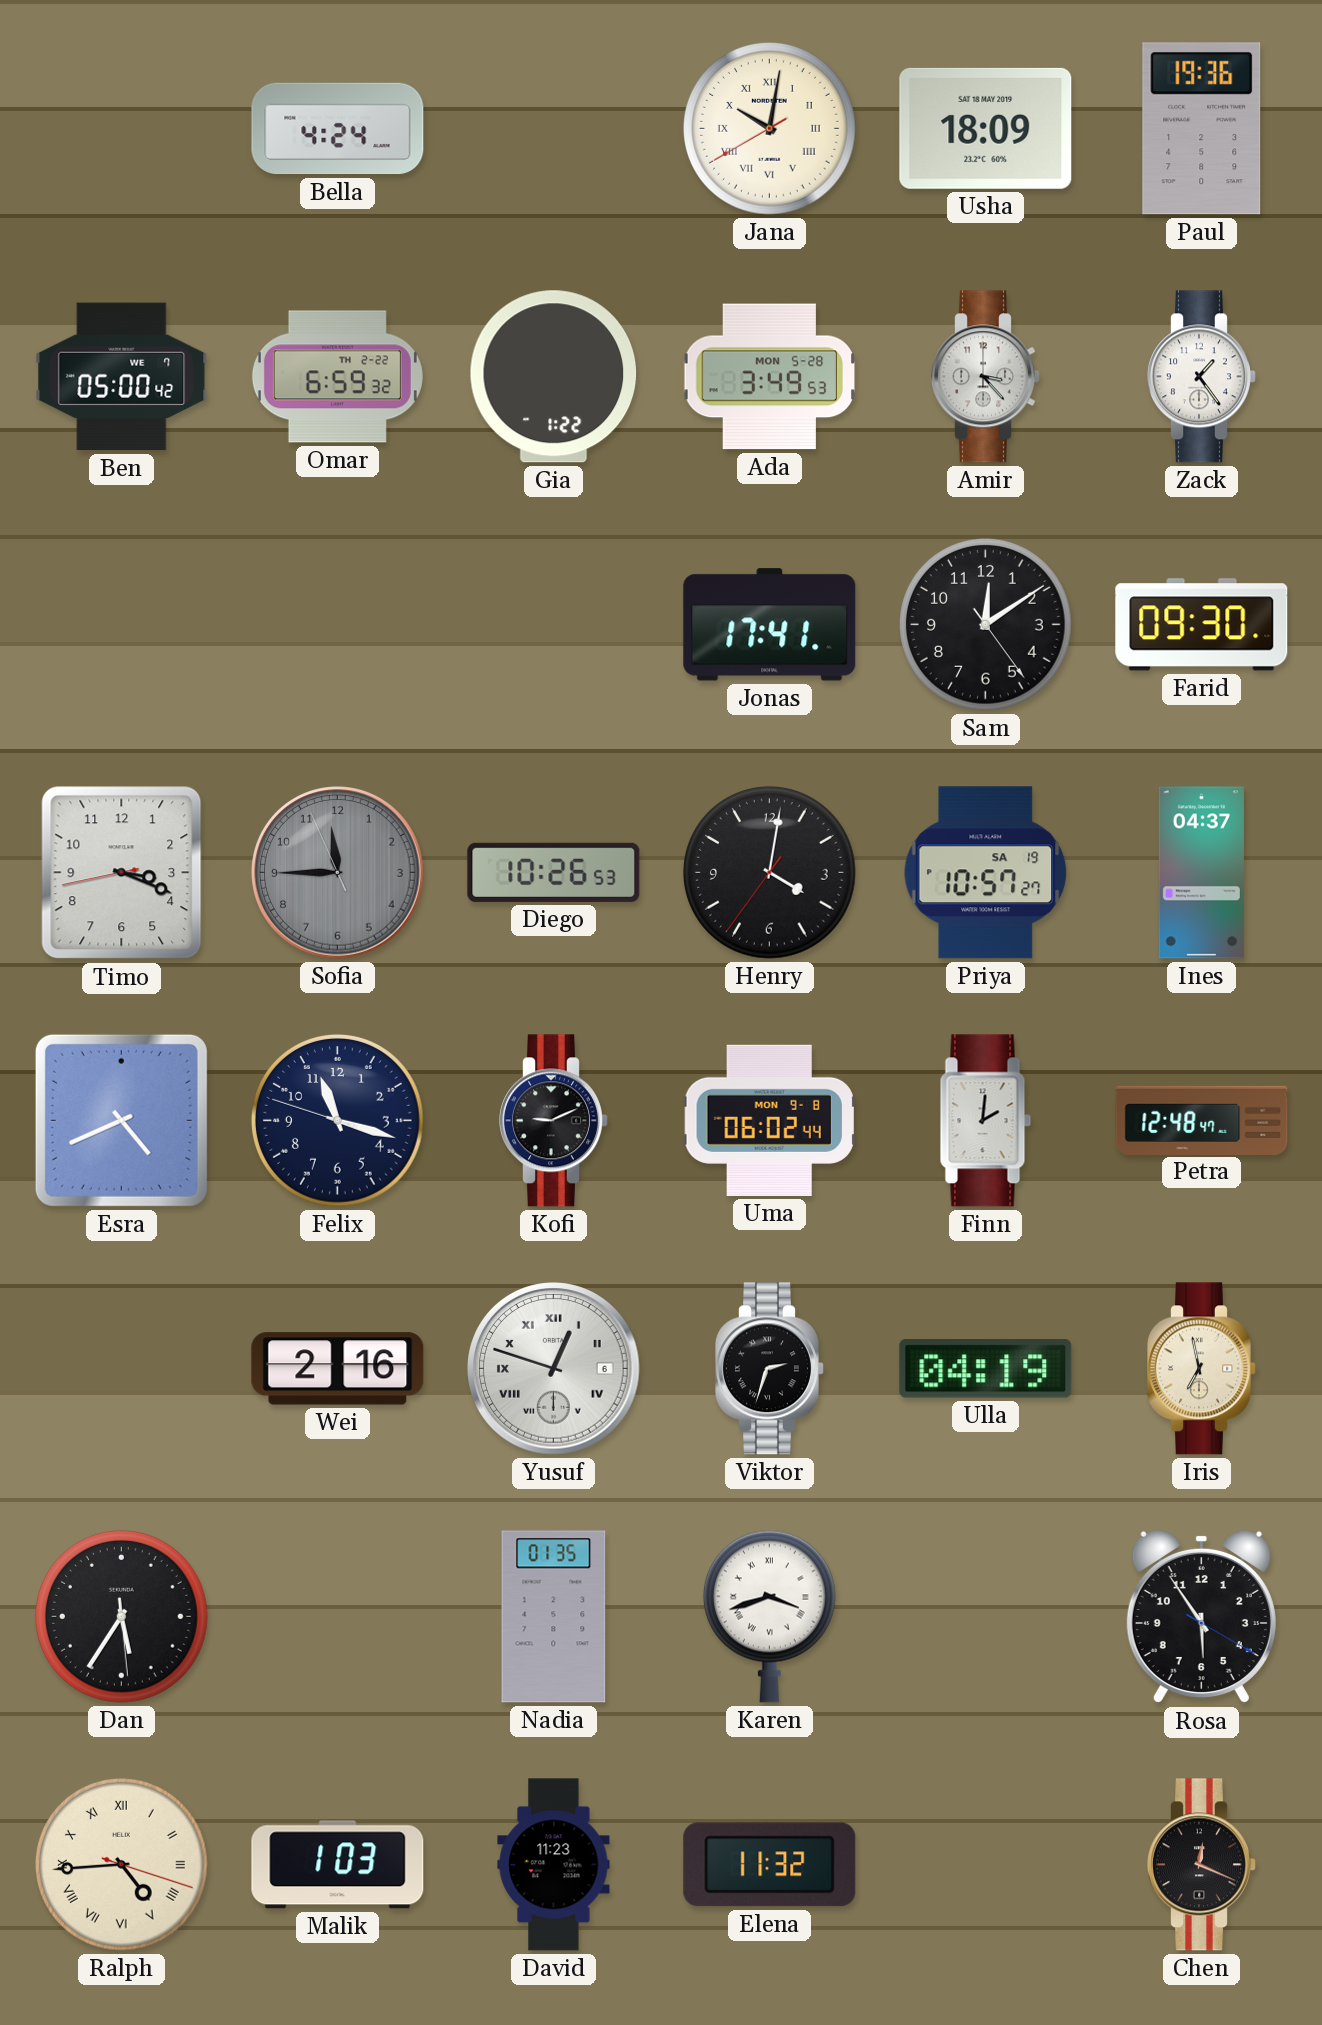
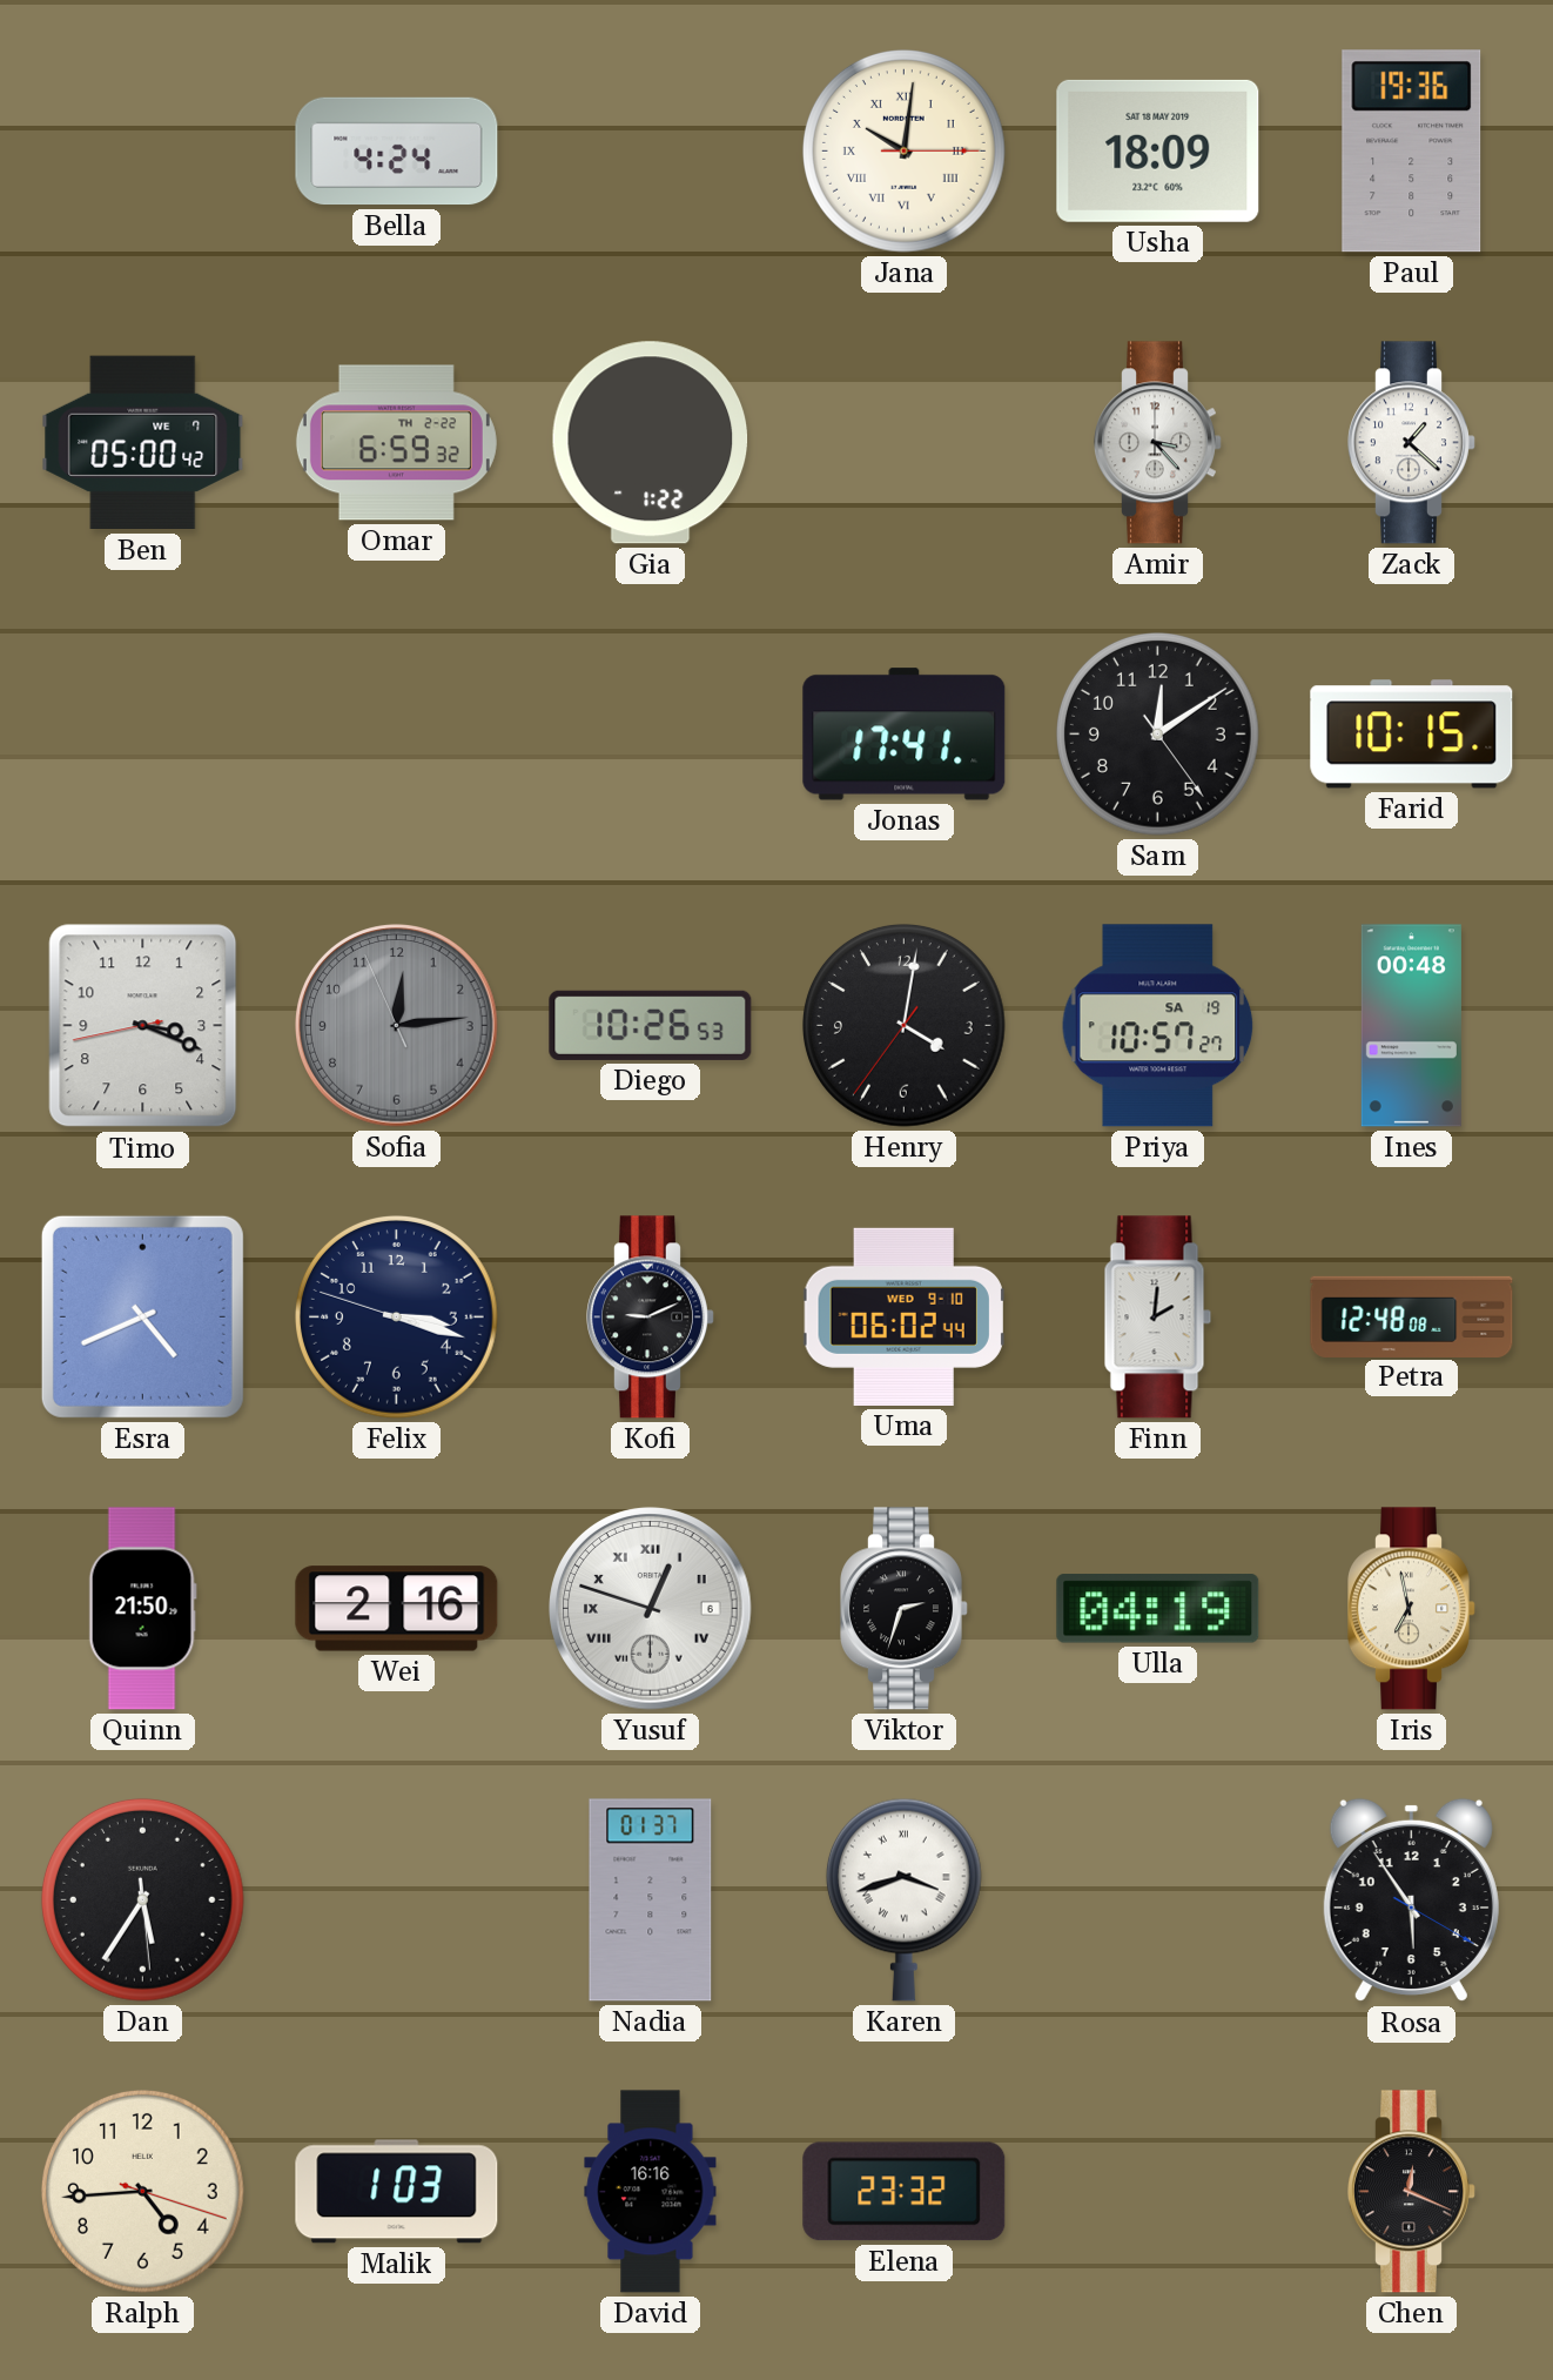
Jana: 10:01:40 -> 10:01:15
Ada: 3:49 -> none
Zack: 1:24 -> 1:22
Farid: 09:30 -> 10:15
Sofia: 11:44 -> 12:13
Ines: 04:37 -> 00:48
Felix: 11:17 -> 3:17
Uma date: MON 9-8 -> WED 9-10
Petra: 12:48:47 -> 12:48:08
Quinn: none -> 21:50
Nadia: 01:35 -> 01:37
Ralph numerals: Roman -> Arabic
David: 11:23 -> 16:16
Elena: 11:32 -> 23:32
